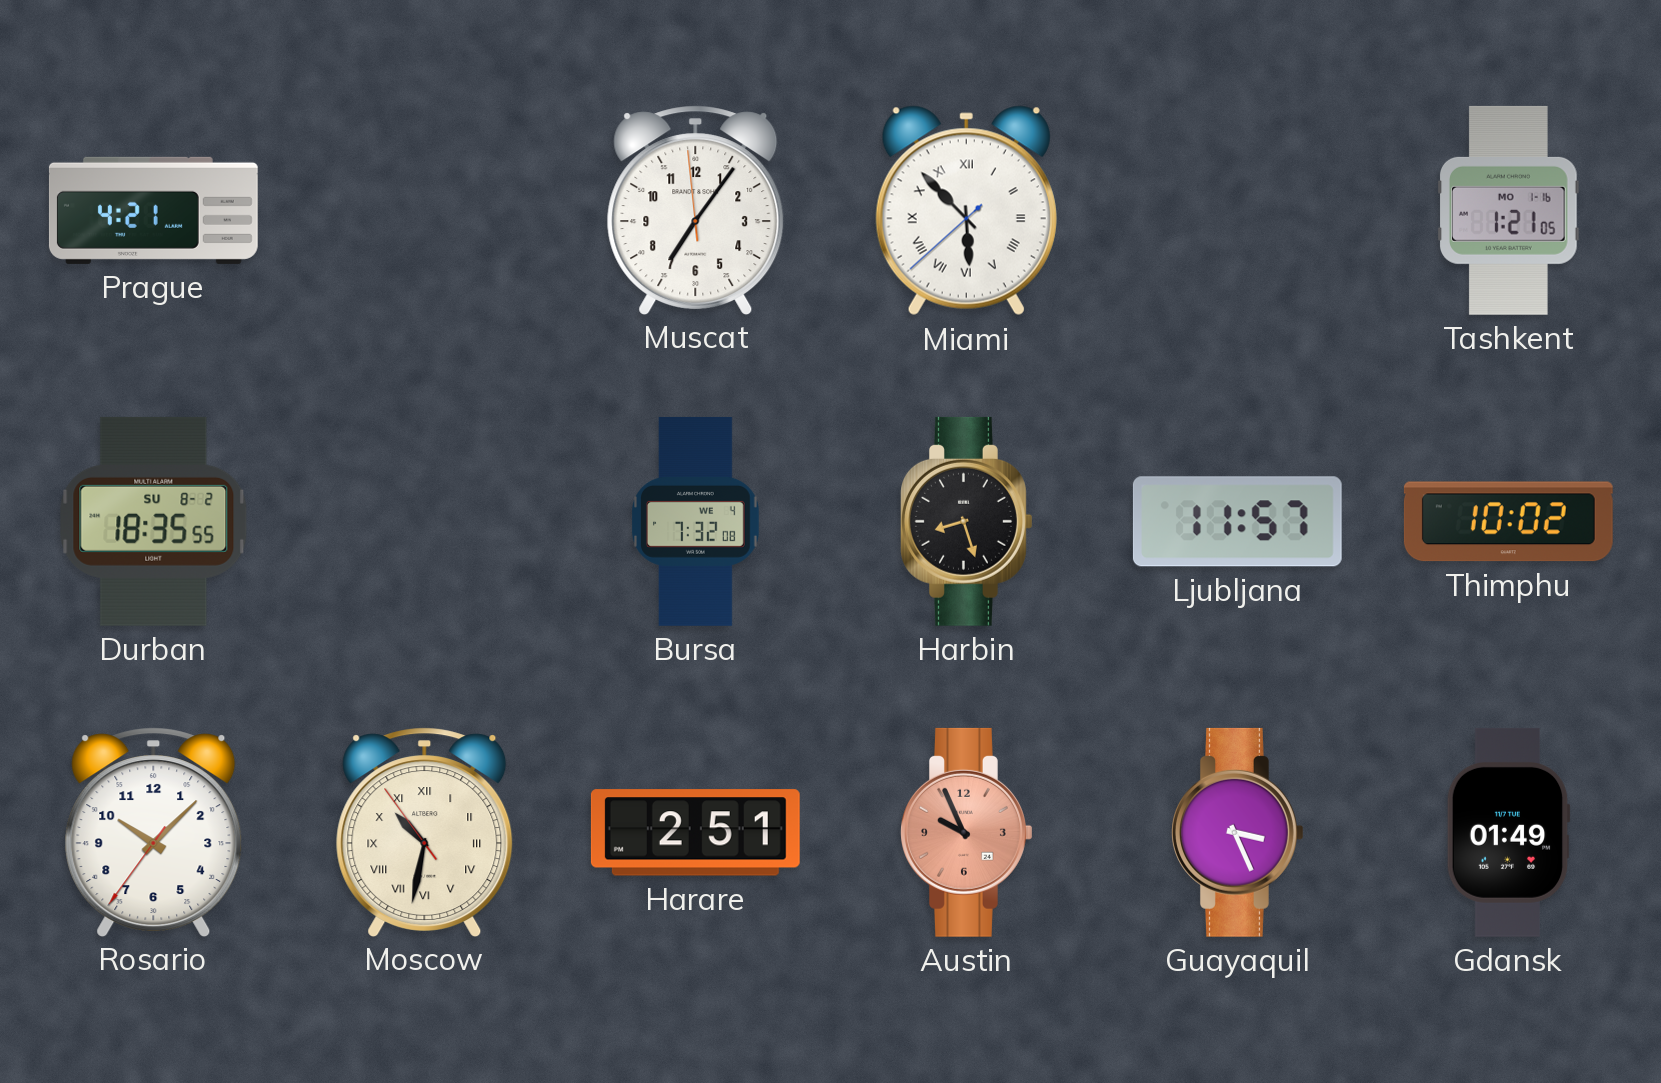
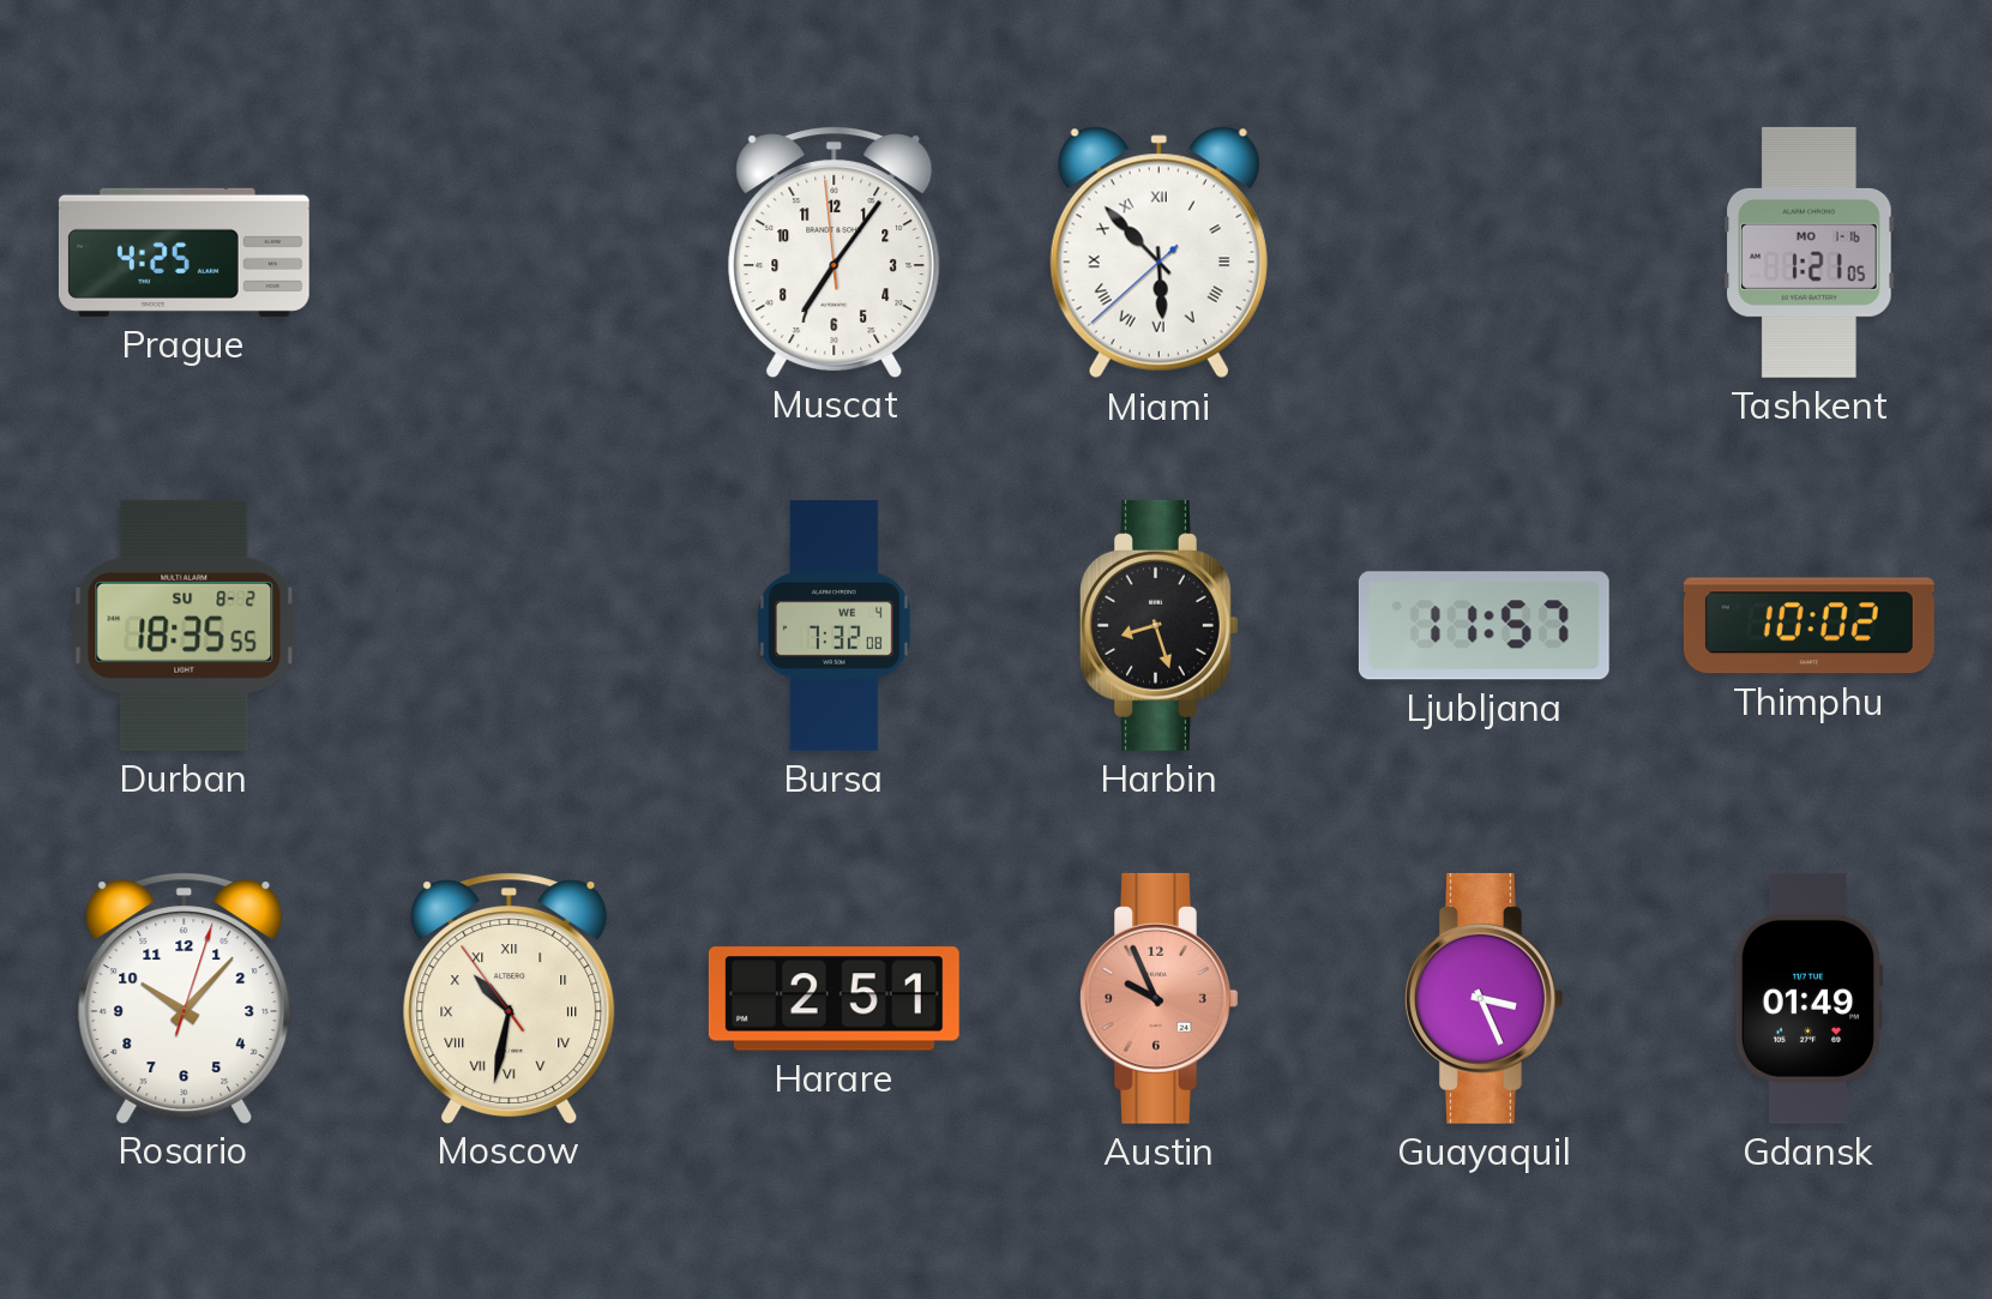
Prague: 4:21 -> 4:25
Rosario: 10:07:36 -> 10:07:03
